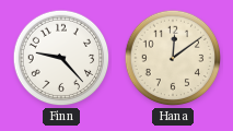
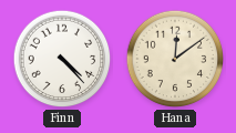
Finn: 9:23 -> 4:23
